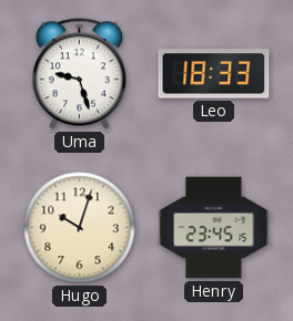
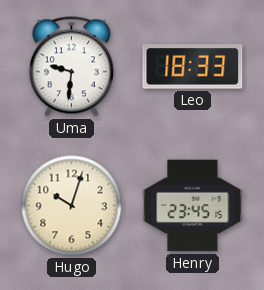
Uma: 9:27 -> 9:31
